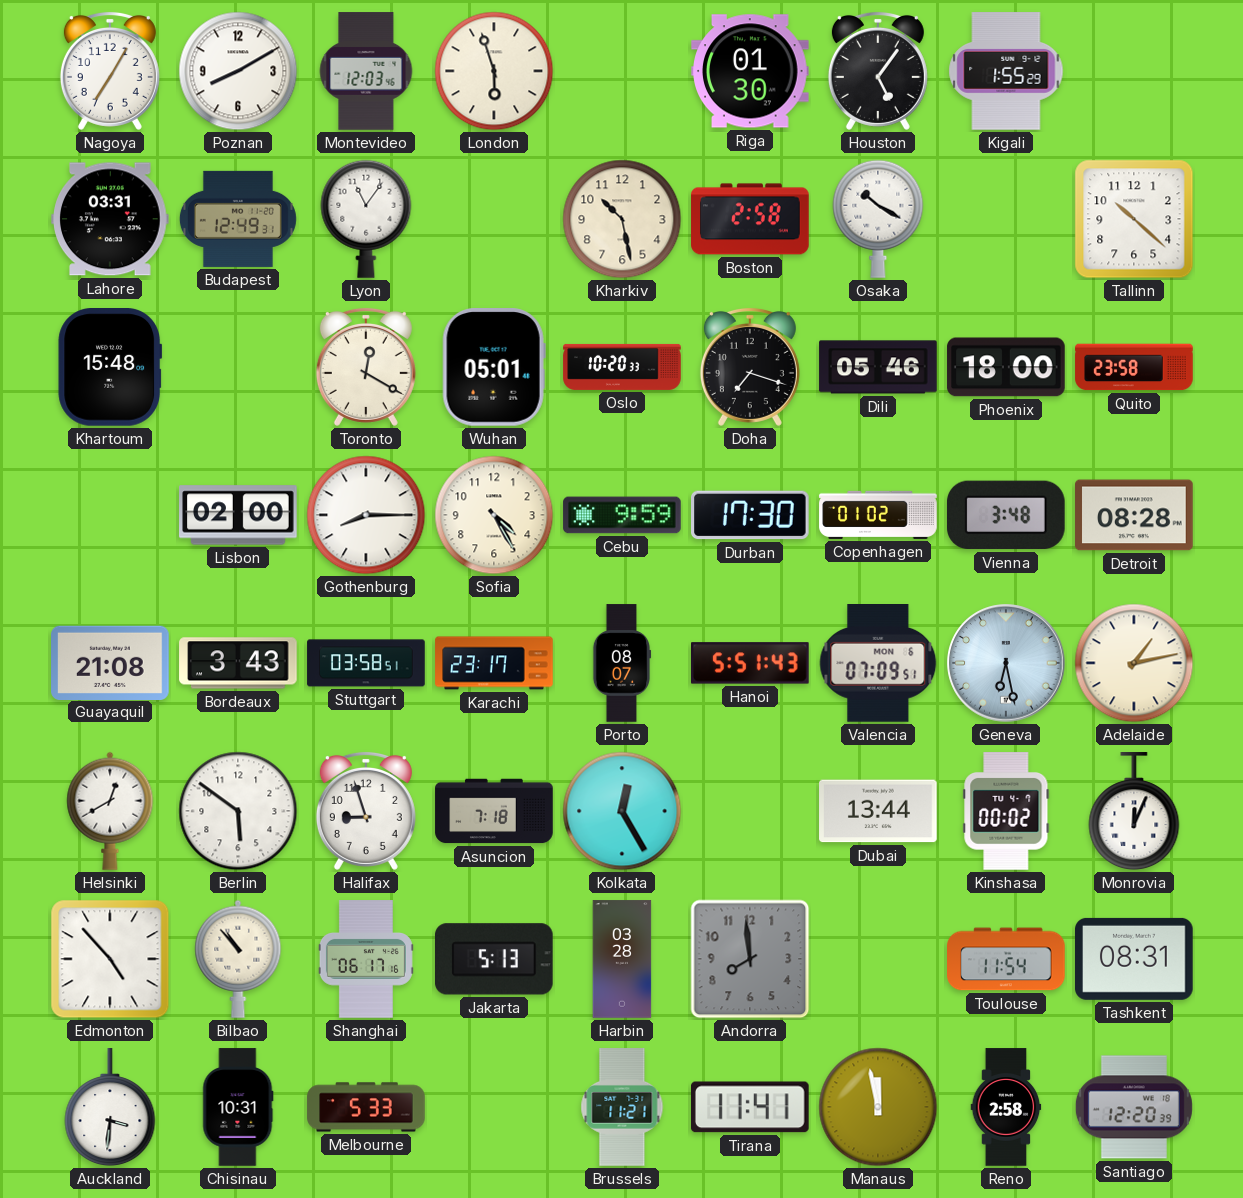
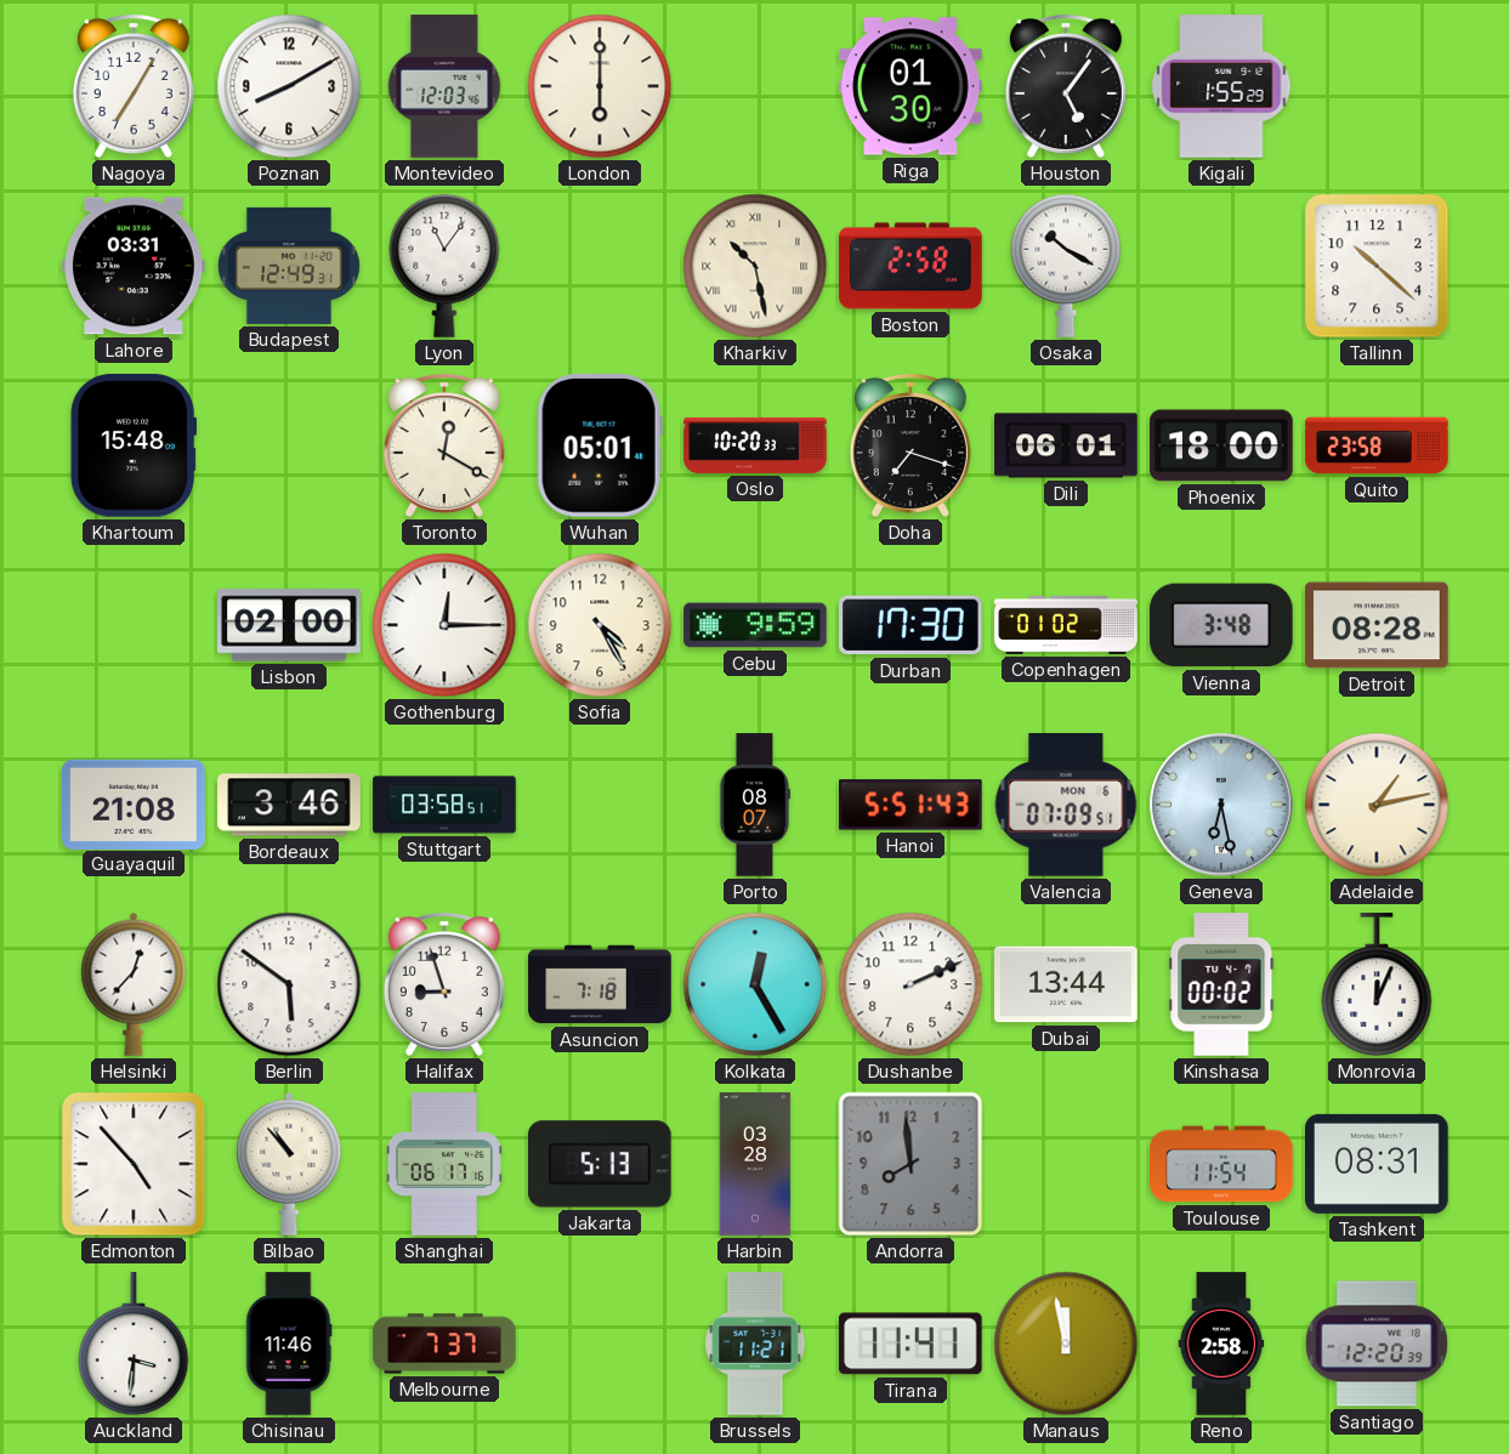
London: 5:57 -> 6:00
Kharkiv numerals: Arabic -> Roman
Dili: 05:46 -> 06:01
Gothenburg: 8:15 -> 12:15
Bordeaux: 3:43 -> 3:46
Karachi: 23:17 -> none
Helsinki: 12:40 -> 12:37
Dushanbe: none -> 2:11
Chisinau: 10:31 -> 11:46
Melbourne: 5:33 -> 7:37
